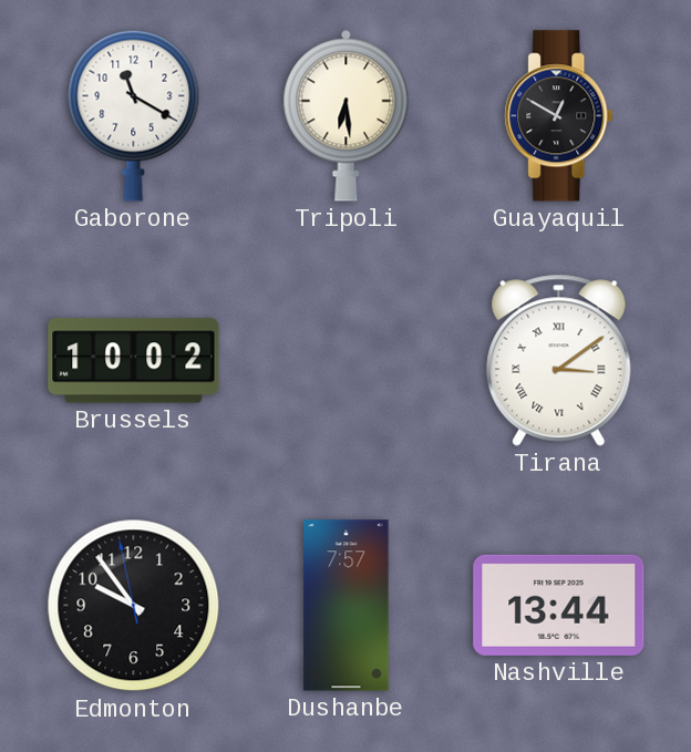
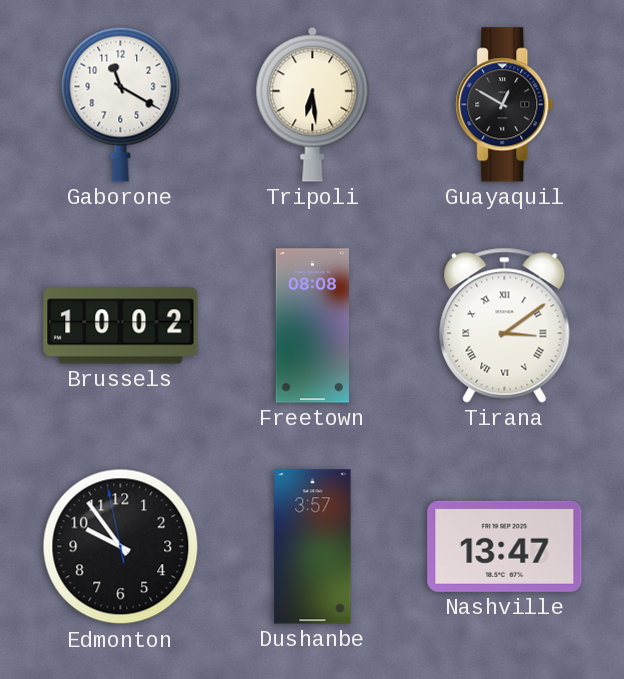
Freetown: none -> 08:08
Dushanbe: 7:57 -> 3:57
Nashville: 13:44 -> 13:47
